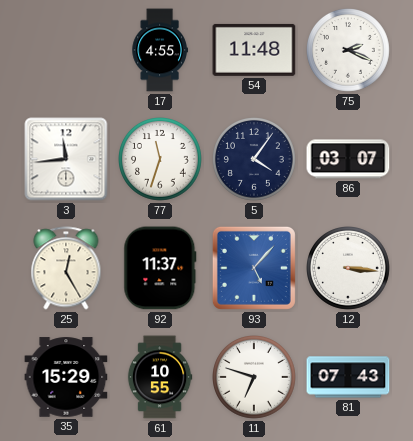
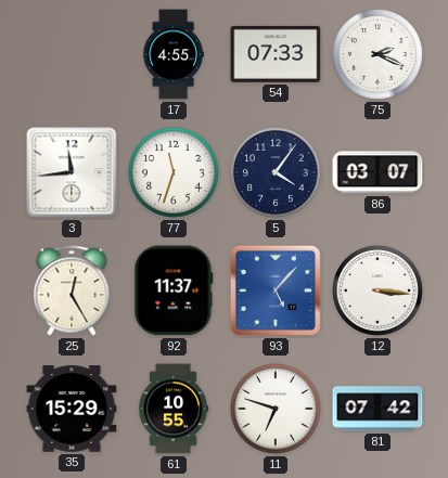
54: 11:48 -> 07:33
81: 07:43 -> 07:42
